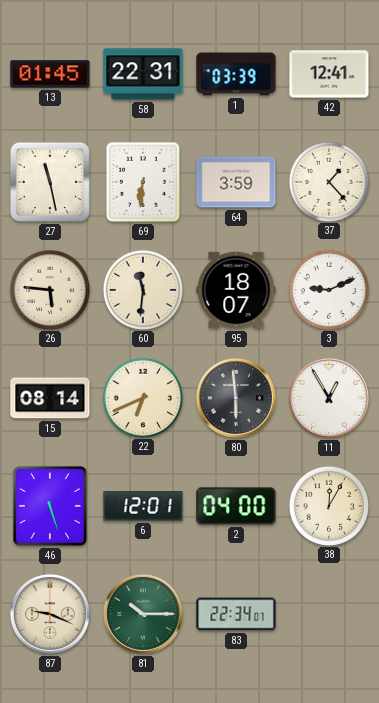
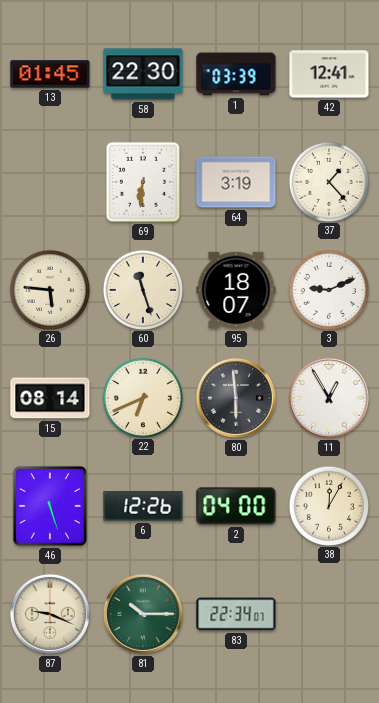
58: 22:31 -> 22:30
27: 11:28 -> none
64: 3:59 -> 3:19
60: 11:31 -> 11:27
6: 12:01 -> 12:26
